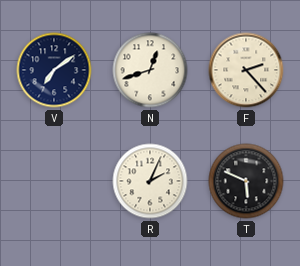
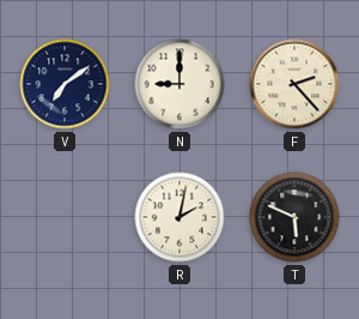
N: 12:42 -> 9:00
R: 2:04 -> 2:02
